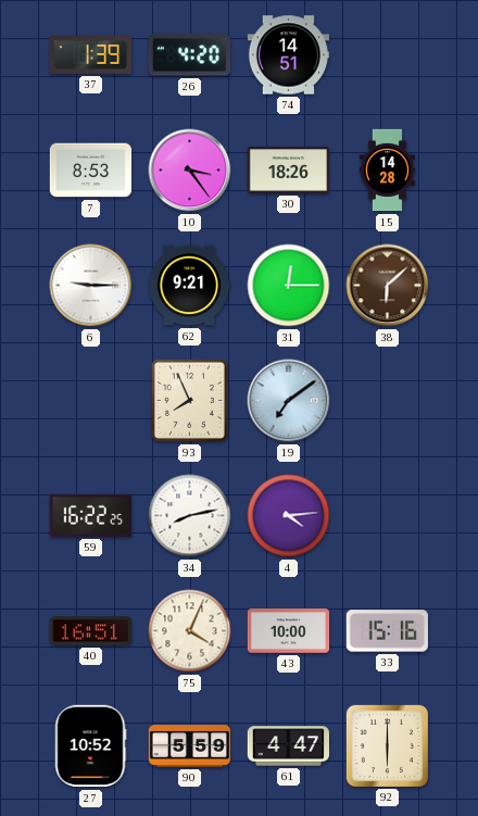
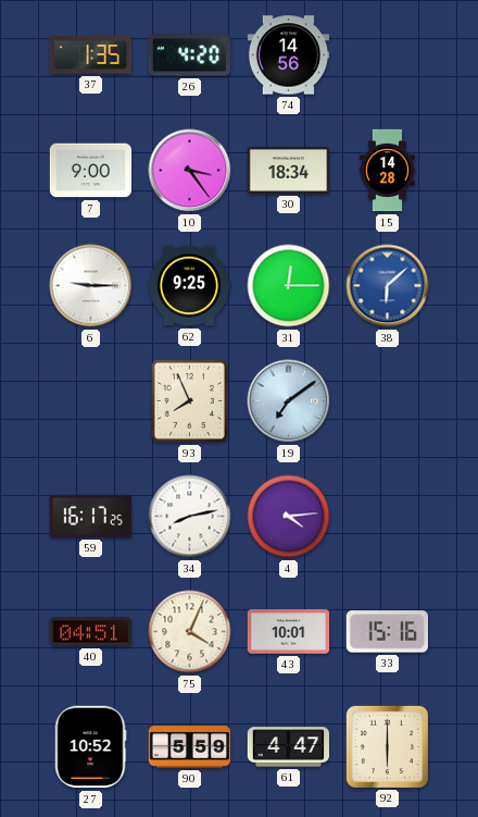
37: 1:39 -> 1:35
74: 14:51 -> 14:56
7: 8:53 -> 9:00
30: 18:26 -> 18:34
62: 9:21 -> 9:25
38 dial: brown -> blue
59: 16:22 -> 16:17
40: 16:51 -> 04:51
43: 10:00 -> 10:01
